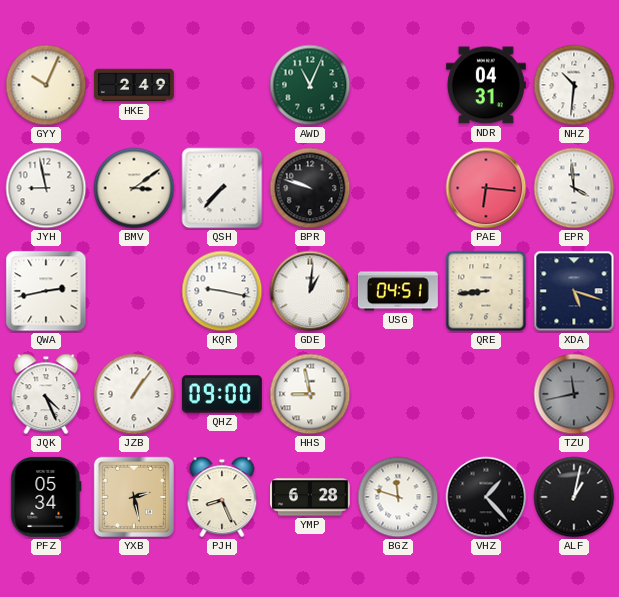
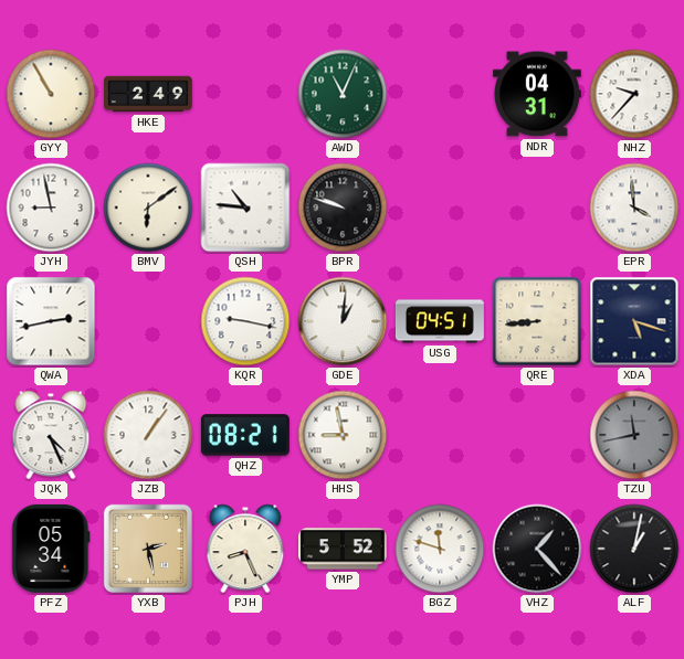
GYY: 10:04 -> 10:55
NHZ: 10:31 -> 9:37
BMV: 3:09 -> 6:09
QSH: 7:37 -> 10:46
PAE: 6:16 -> none
QHZ: 09:00 -> 08:21
YMP: 6:28 -> 5:52
